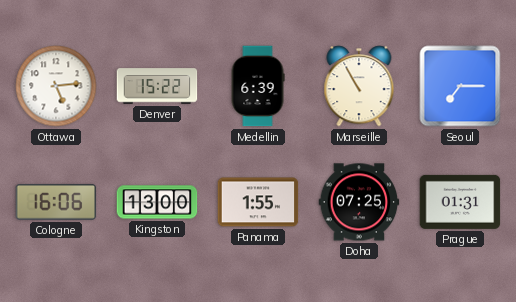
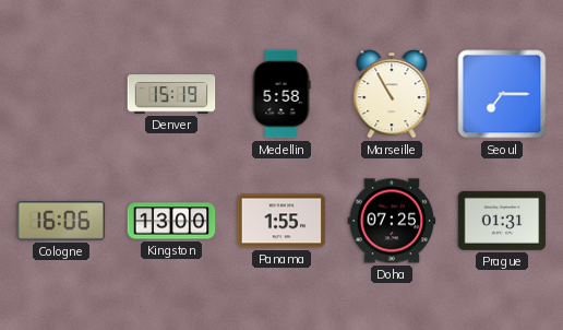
Ottawa: 5:14 -> none
Denver: 15:22 -> 15:19
Medellin: 6:39 -> 5:58
